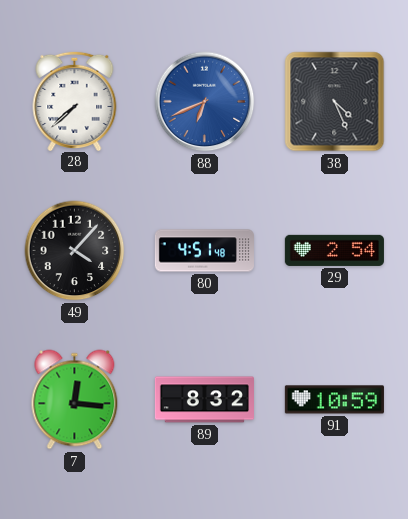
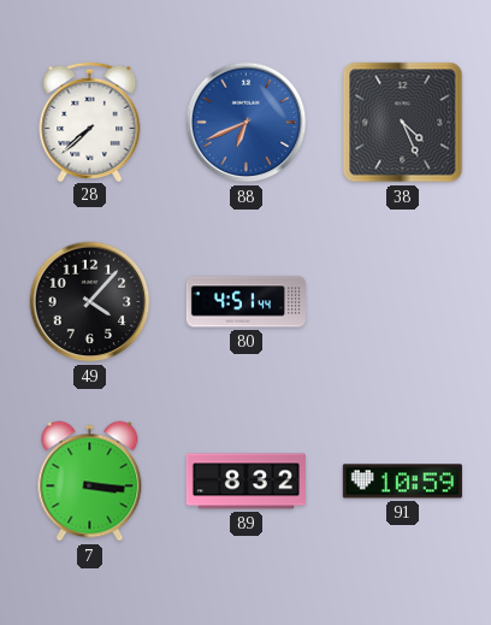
80: 4:51:48 -> 4:51:44
29: 2:54 -> none
7: 12:16 -> 3:16
